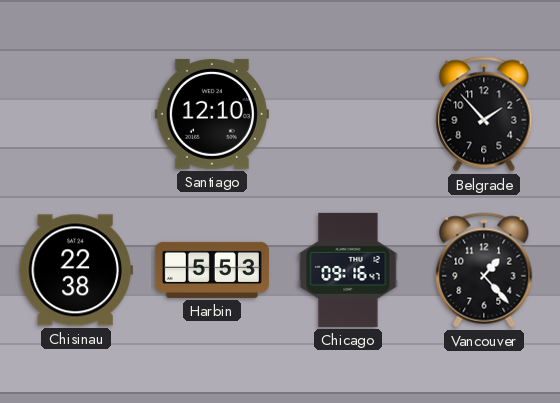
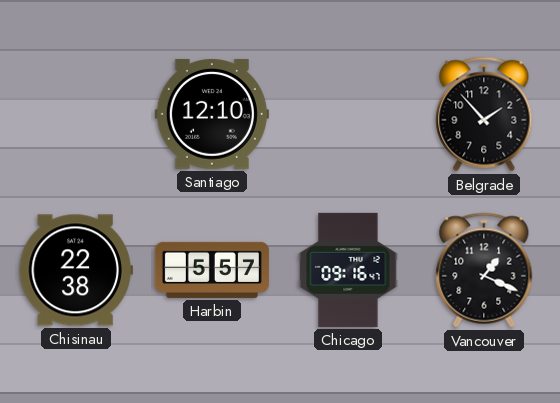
Harbin: 5:53 -> 5:57
Vancouver: 1:23 -> 1:19
